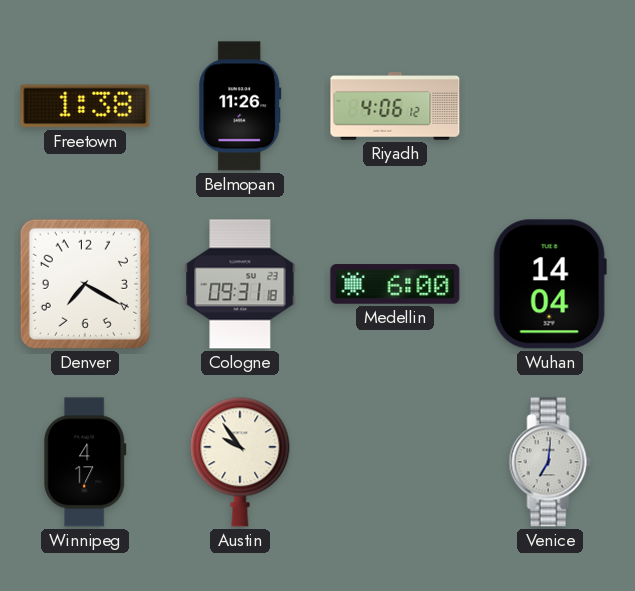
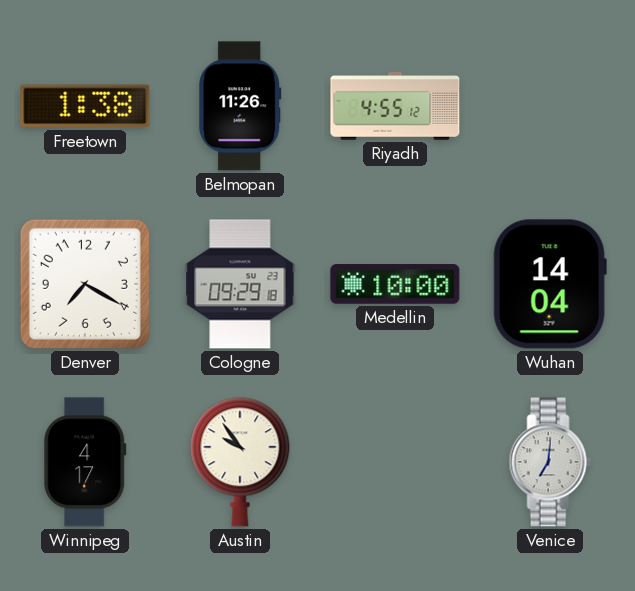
Riyadh: 4:06 -> 4:55
Cologne: 09:31 -> 09:29
Medellin: 6:00 -> 10:00
